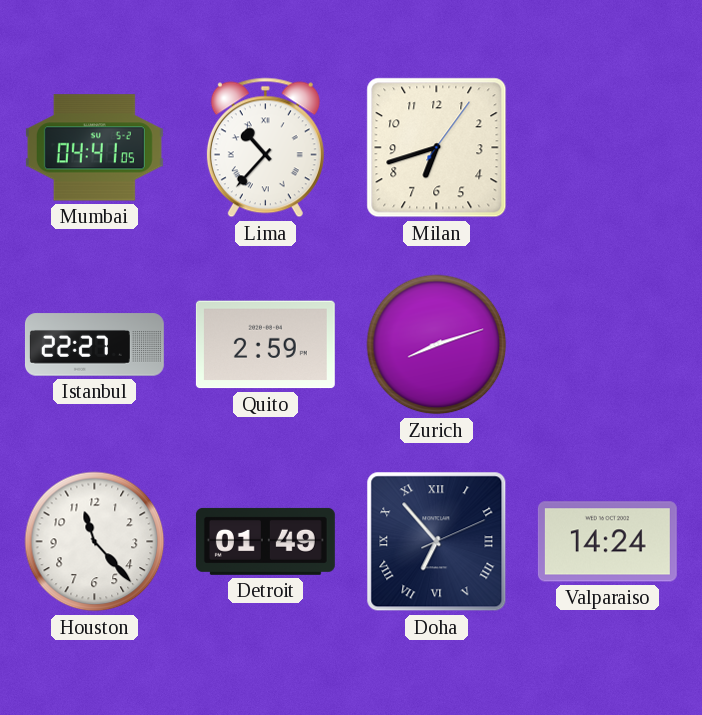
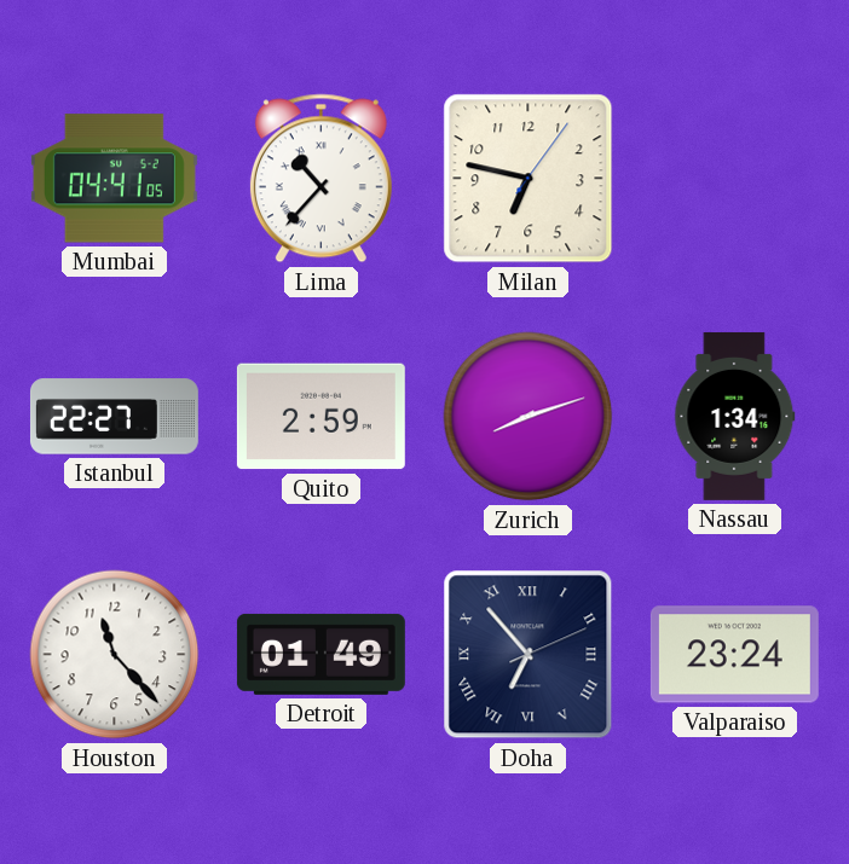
Milan: 6:42 -> 6:47
Nassau: none -> 1:34
Valparaiso: 14:24 -> 23:24
